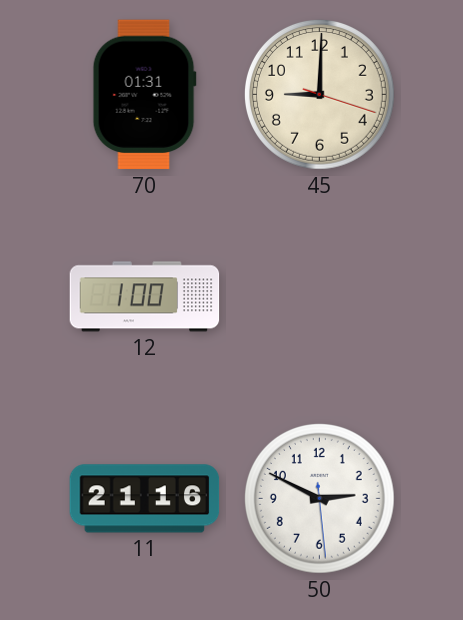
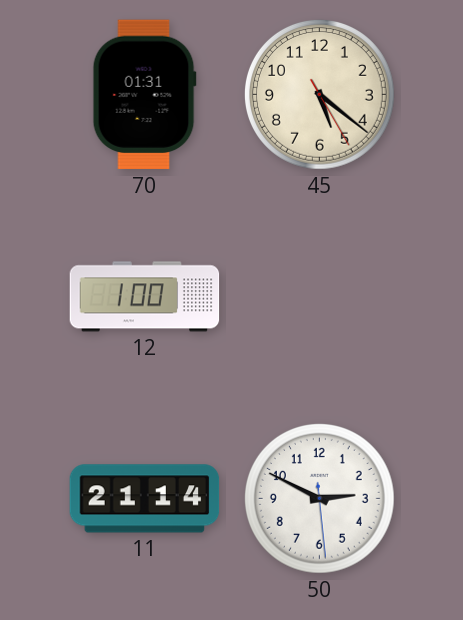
45: 9:00 -> 5:21
11: 21:16 -> 21:14
